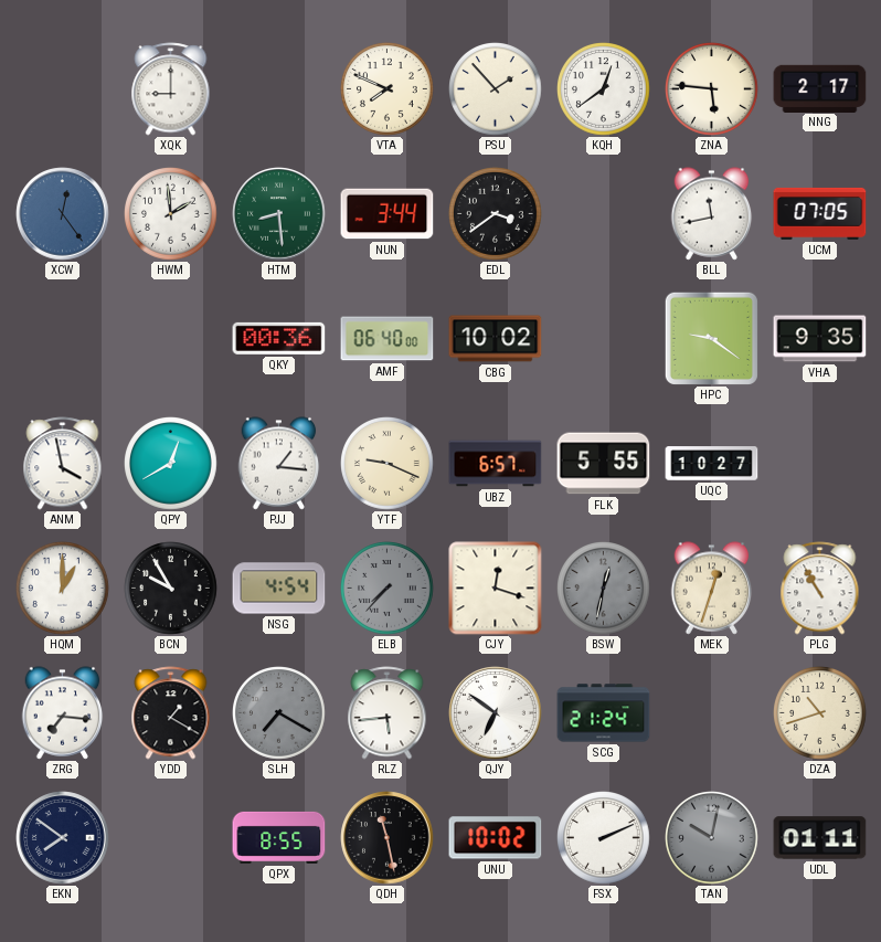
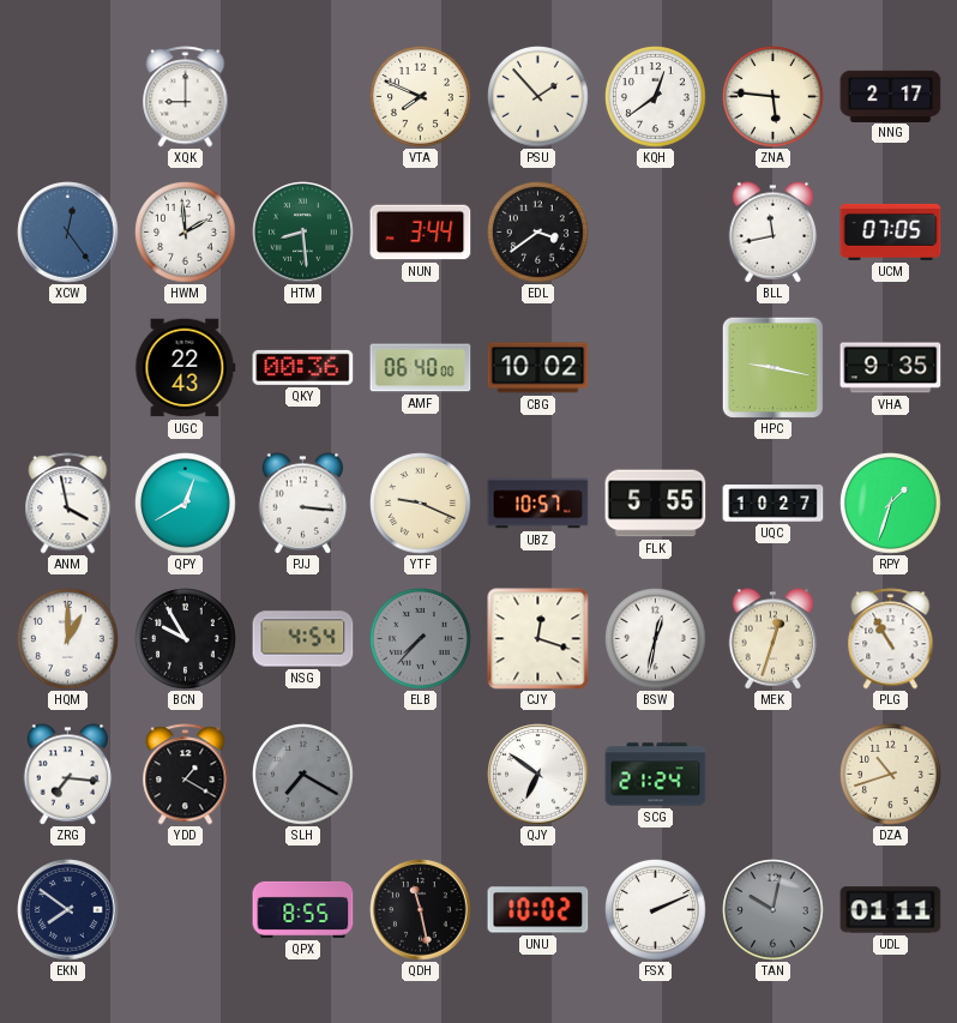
UGC: none -> 22:43
HPC: 9:21 -> 9:17
PJJ: 1:16 -> 3:16
UBZ: 6:57 -> 10:57
RPY: none -> 1:33
BSW dial: grey -> white
RLZ: 5:44 -> none
